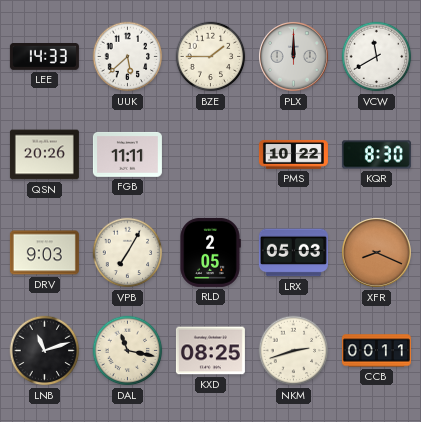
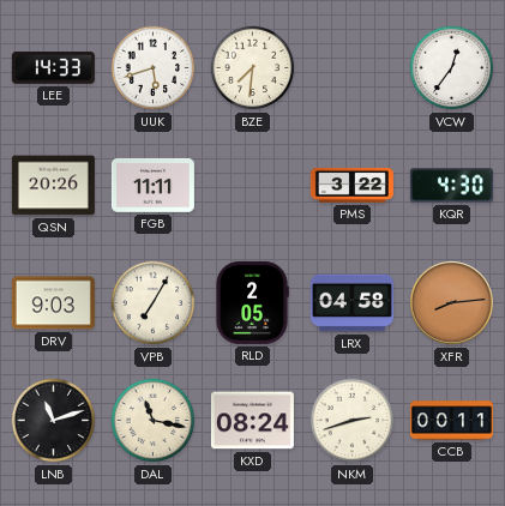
UUK: 5:38 -> 5:42
BZE: 1:45 -> 7:31
PLX: 12:00 -> none
VCW: 11:40 -> 12:36
PMS: 10:22 -> 3:22
KQR: 8:30 -> 4:30
LRX: 05:03 -> 04:58
XFR: 8:19 -> 8:14
KXD: 08:25 -> 08:24
